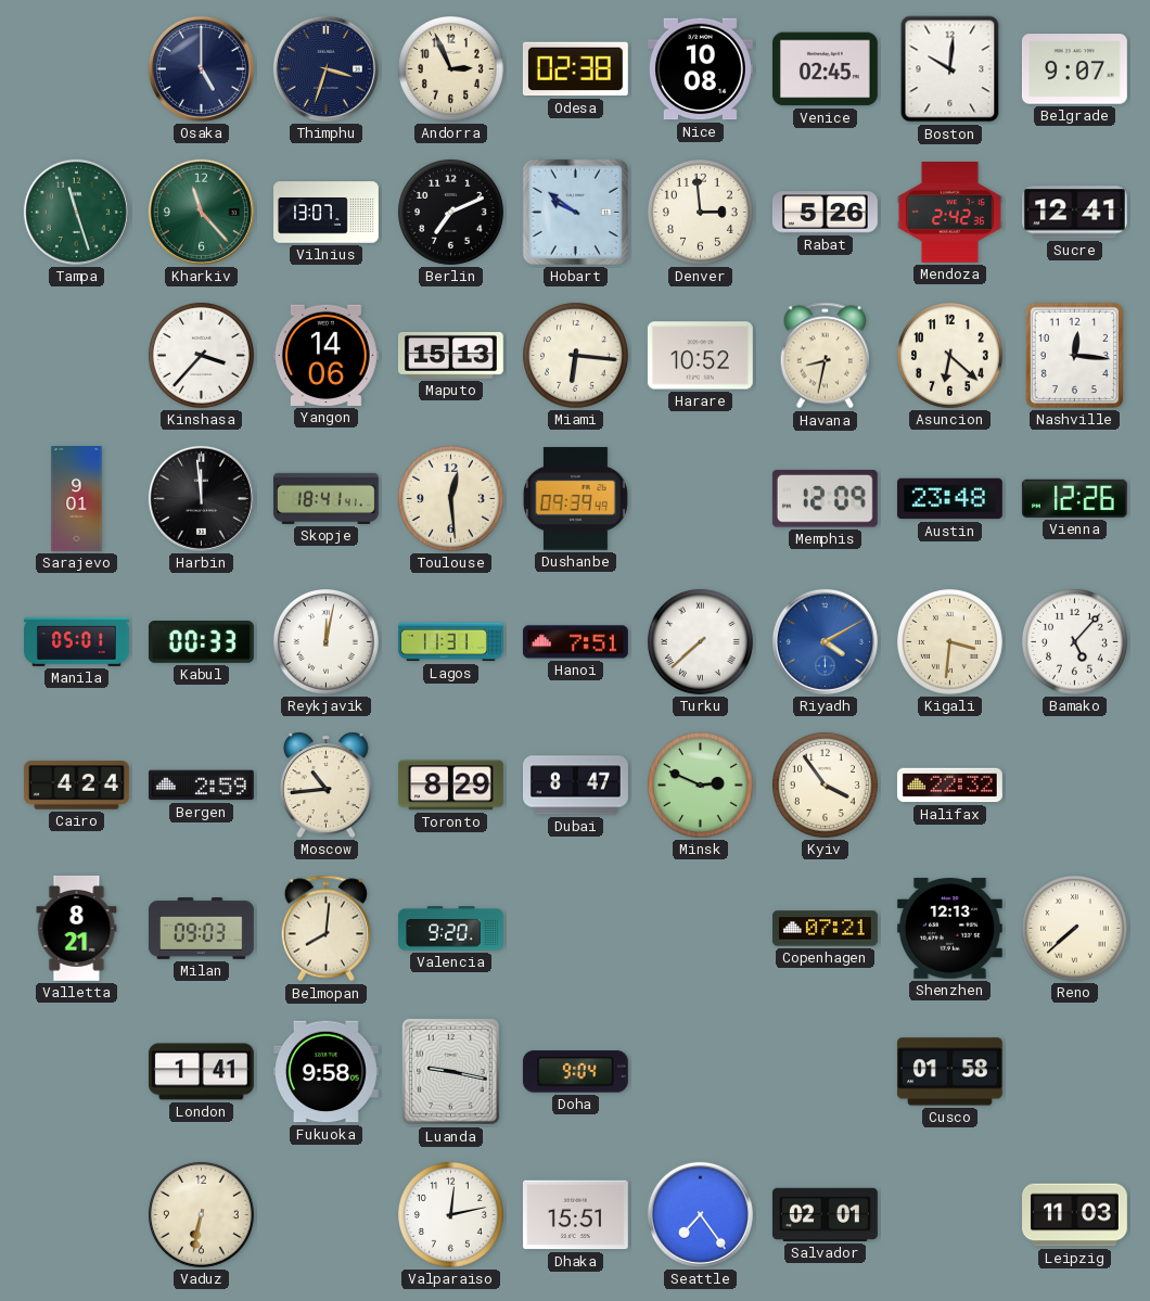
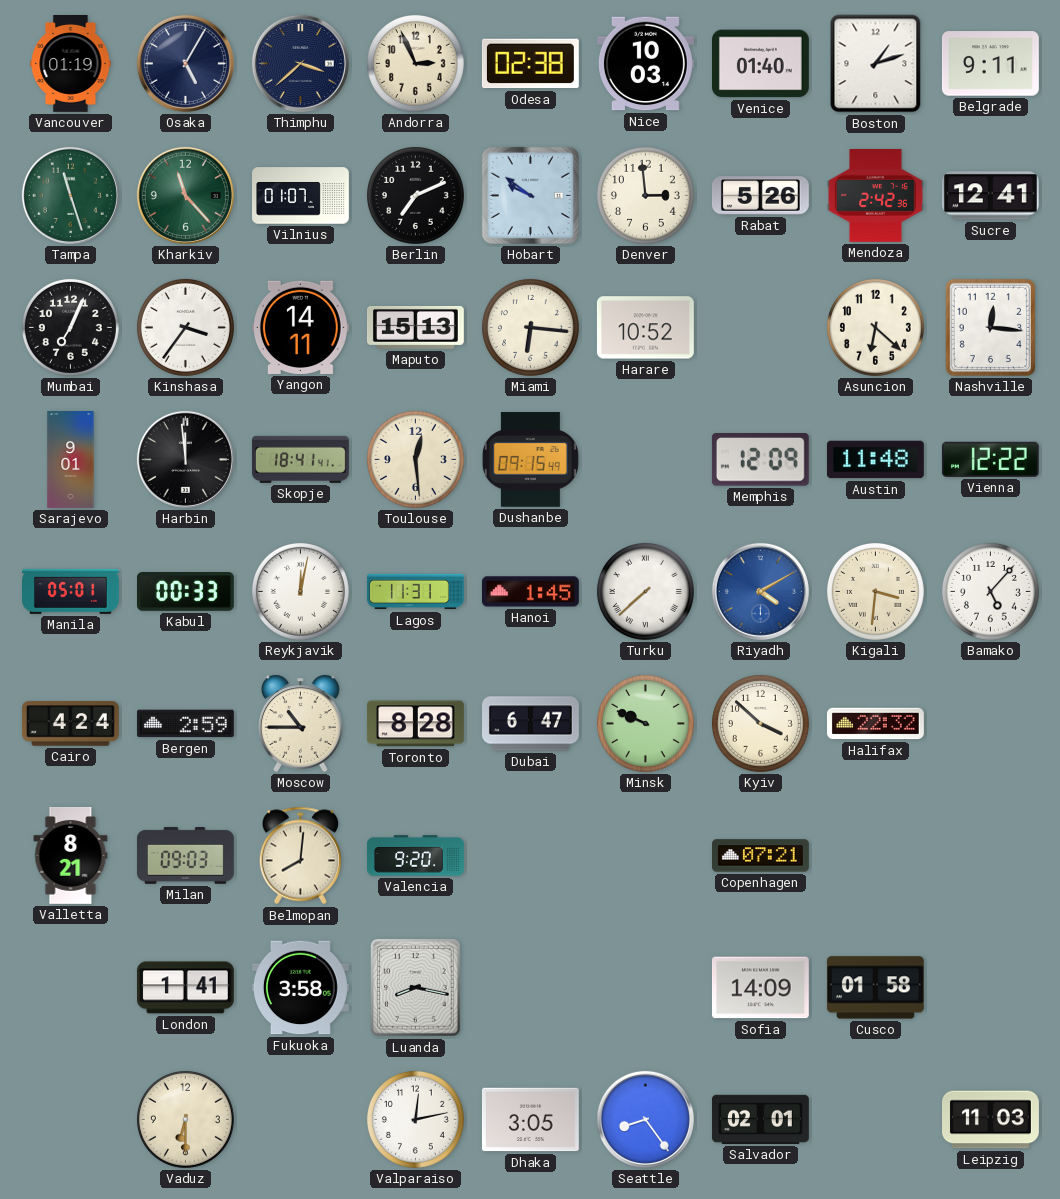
Vancouver: none -> 01:19
Osaka: 5:00 -> 5:05
Thimphu: 3:33 -> 3:38
Nice: 10:08 -> 10:03
Venice: 02:45 -> 01:40
Boston: 10:01 -> 1:12
Belgrade: 9:07 -> 9:11
Vilnius: 13:07 -> 01:07
Mumbai: none -> 7:04
Kinshasa: 3:37 -> 3:36
Yangon: 14:06 -> 14:11
Havana: 8:32 -> none
Dushanbe: 09:39 -> 09:15
Austin: 23:48 -> 11:48
Vienna: 12:26 -> 12:22
Hanoi: 7:51 -> 1:45
Moscow: 10:44 -> 10:45
Toronto: 8:29 -> 8:28
Dubai: 8:47 -> 6:47
Minsk: 2:49 -> 9:49
Kyiv: 3:54 -> 3:52
Shenzhen: 12:13 -> none
Reno: 7:38 -> none
Fukuoka: 9:58 -> 3:58
Luanda: 9:17 -> 8:17
Doha: 9:04 -> none
Sofia: none -> 14:09
Vaduz: 6:32 -> 6:30
Dhaka: 15:51 -> 3:05
Seattle: 7:24 -> 8:24
